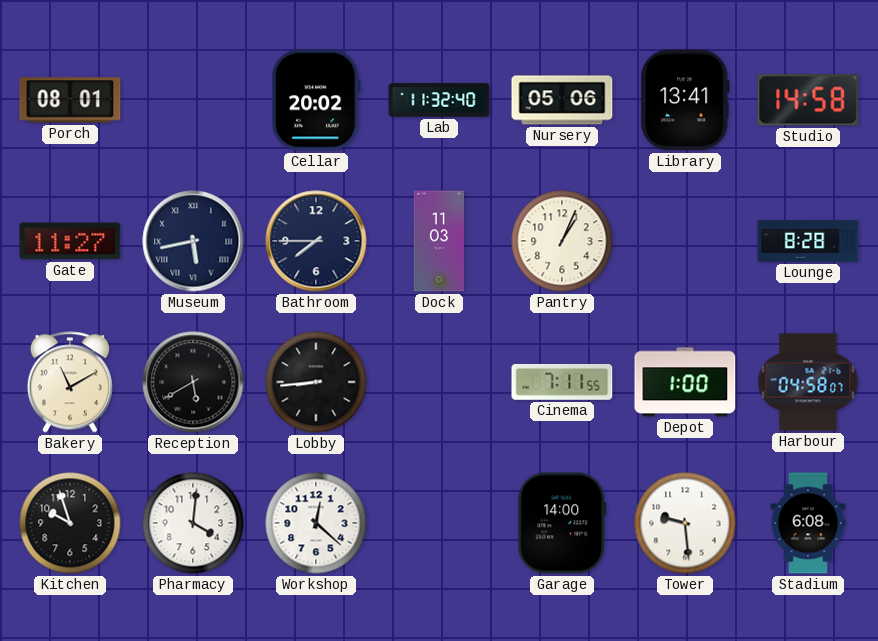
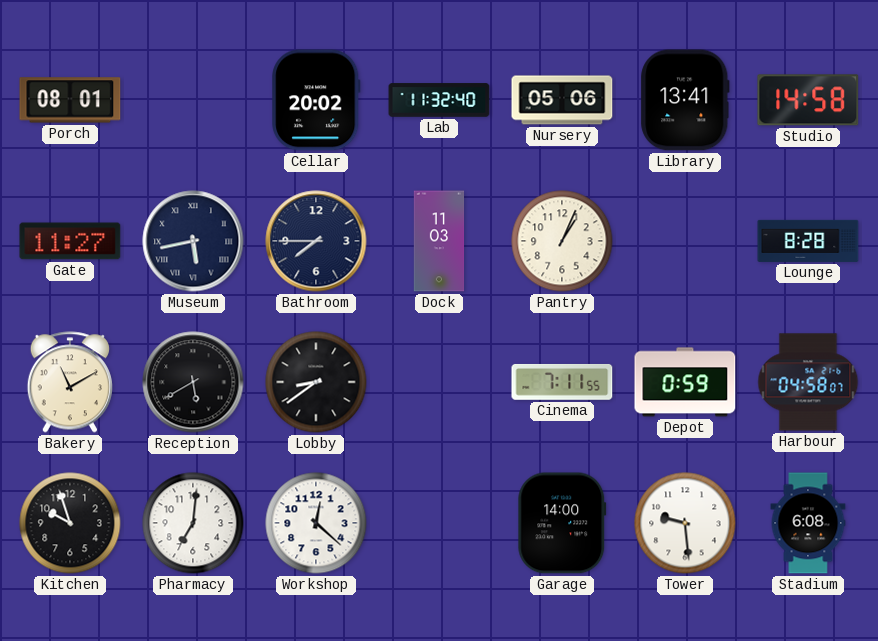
Lobby: 8:44 -> 8:39
Depot: 1:00 -> 0:59
Pharmacy: 4:01 -> 7:01
